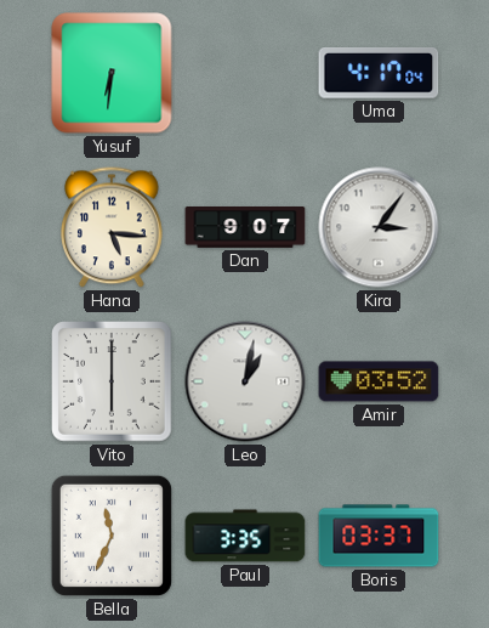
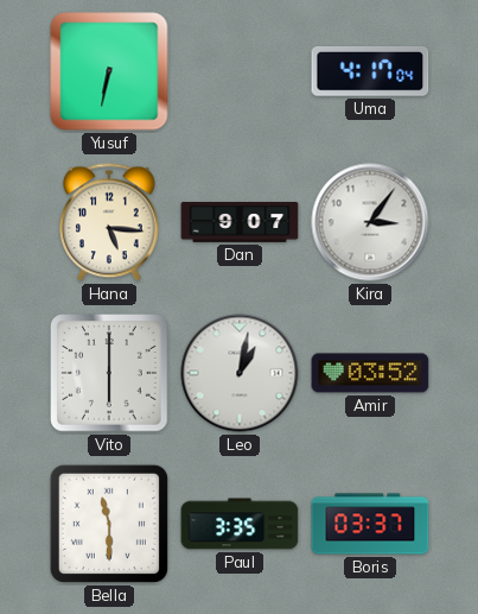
Yusuf: 6:31 -> 6:32
Bella: 11:34 -> 11:30
